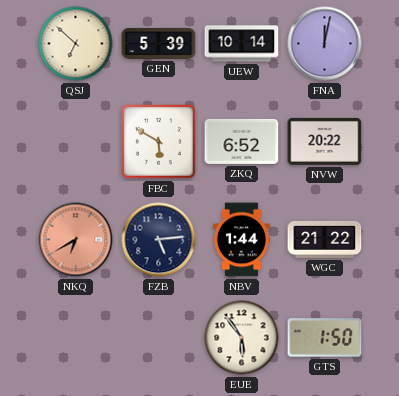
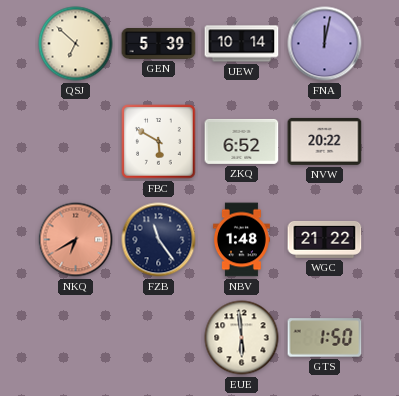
FZB: 5:14 -> 11:24
NBV: 1:44 -> 1:48
EUE: 5:54 -> 5:59
